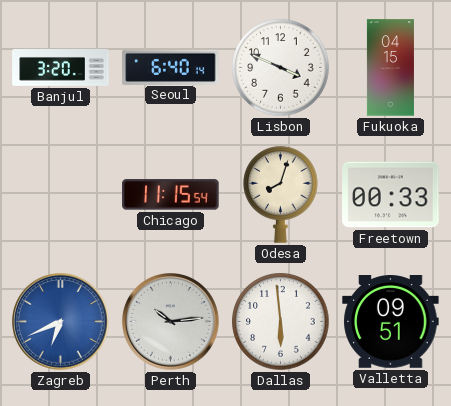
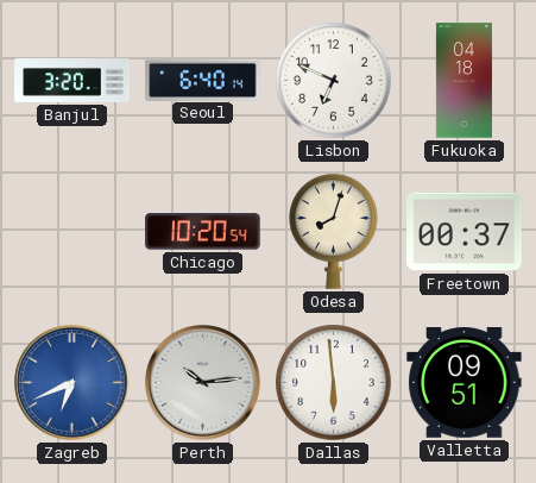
Lisbon: 3:49 -> 6:49
Fukuoka: 04:15 -> 04:18
Chicago: 11:15 -> 10:20
Freetown: 00:33 -> 00:37
